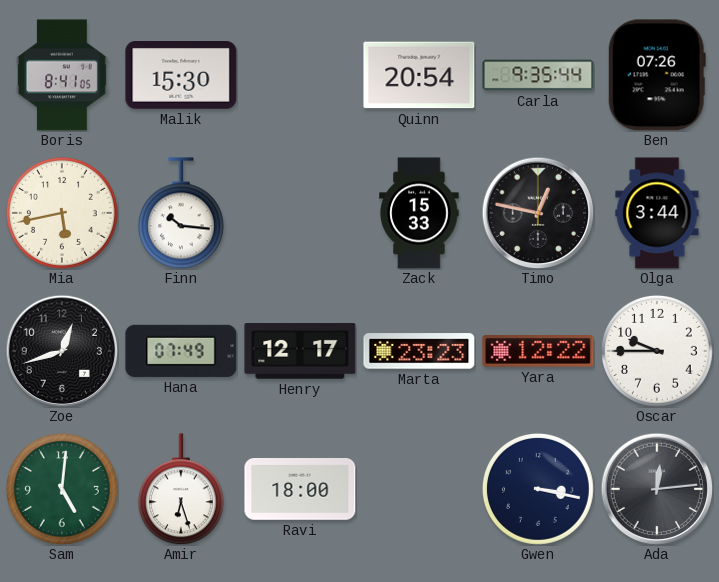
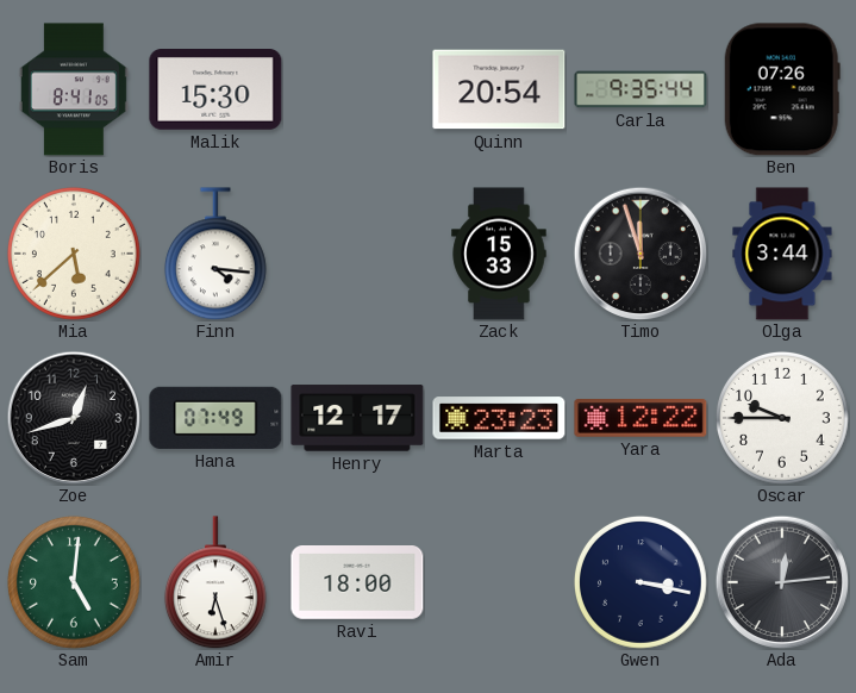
Mia: 5:43 -> 5:38
Finn: 10:16 -> 4:16
Timo: 12:47 -> 11:57
